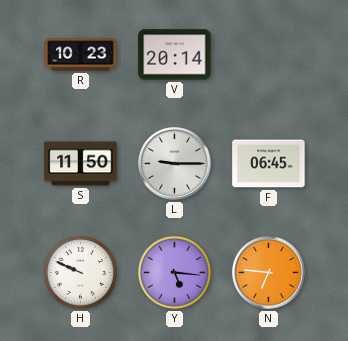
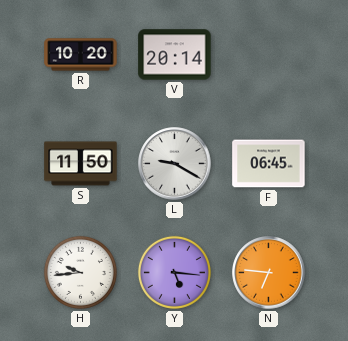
R: 10:23 -> 10:20
L: 9:15 -> 9:20
H: 9:49 -> 9:44
